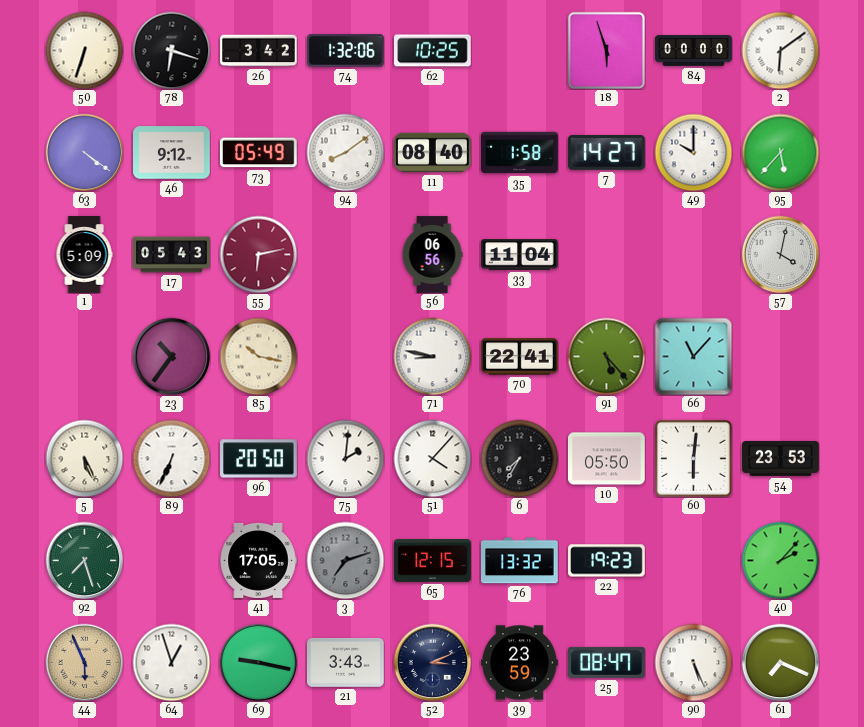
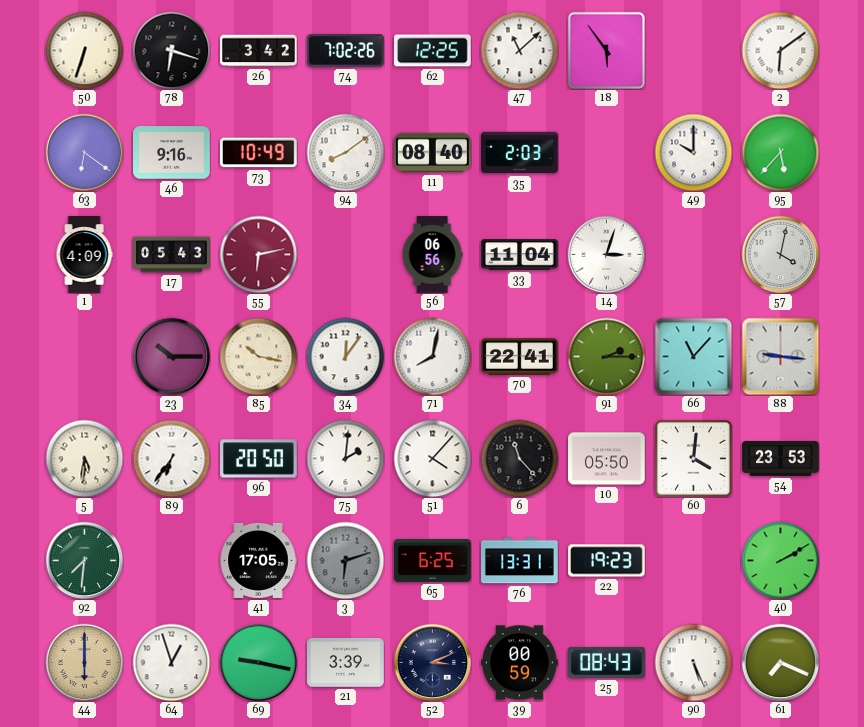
74: 1:32 -> 7:02
62: 10:25 -> 12:25
47: none -> 11:08
18: 5:57 -> 5:54
84: 00:00 -> none
63: 4:21 -> 6:21
46: 9:12 -> 9:16
73: 05:49 -> 10:49
35: 1:58 -> 2:03
7: 14:27 -> none
1: 5:09 -> 4:09
14: none -> 3:03
23: 10:36 -> 10:15
34: none -> 12:06
71: 8:47 -> 8:02
91: 5:23 -> 2:15
88: none -> 9:16
5: 5:26 -> 5:31
89: 6:34 -> 6:36
6: 7:35 -> 11:23
60: 6:01 -> 4:01
92: 7:27 -> 7:31
3: 7:12 -> 6:12
65: 12:15 -> 6:25
76: 13:32 -> 13:31
40: 2:07 -> 2:10
44: 5:56 -> 6:00
21: 3:43 -> 3:39
39: 23:59 -> 00:59
25: 08:47 -> 08:43
